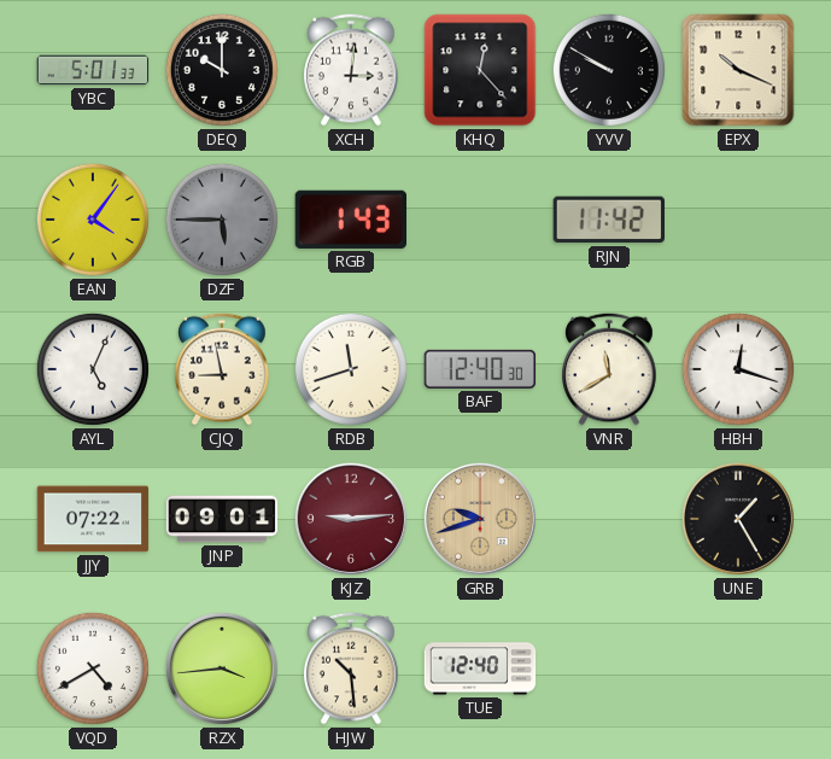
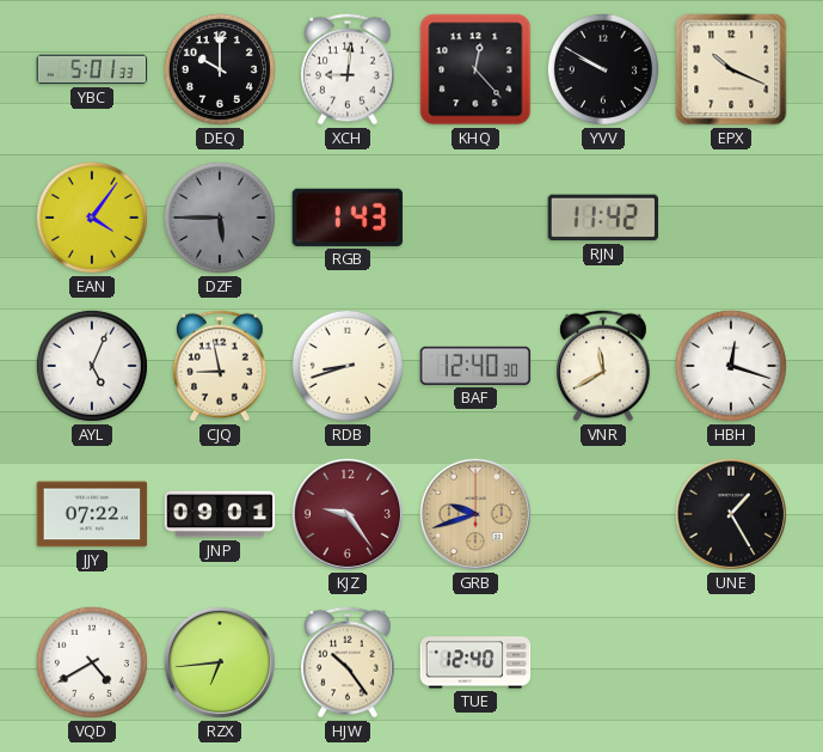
XCH: 3:01 -> 9:01
RDB: 11:42 -> 8:42
KJZ: 9:14 -> 9:24
RZX: 3:44 -> 6:44
HJW: 10:29 -> 10:24
